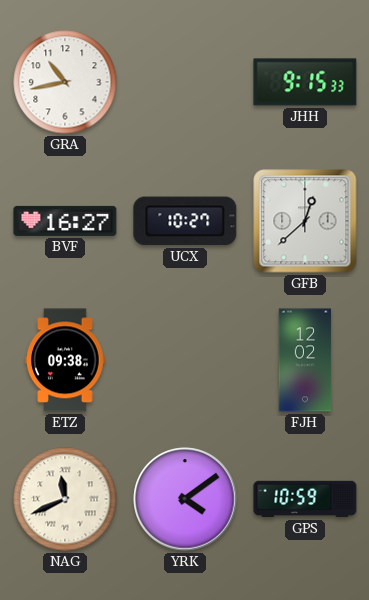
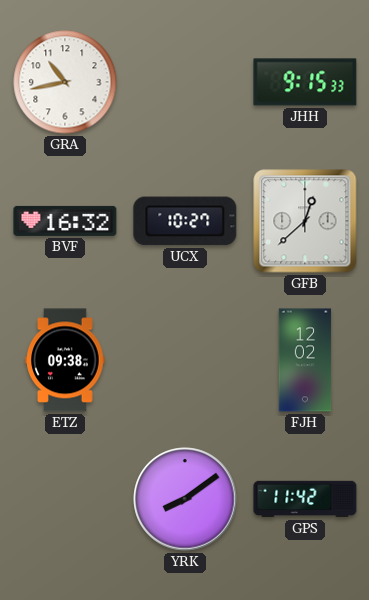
BVF: 16:27 -> 16:32
NAG: 11:41 -> none
YRK: 4:09 -> 8:09
GPS: 10:59 -> 11:42
